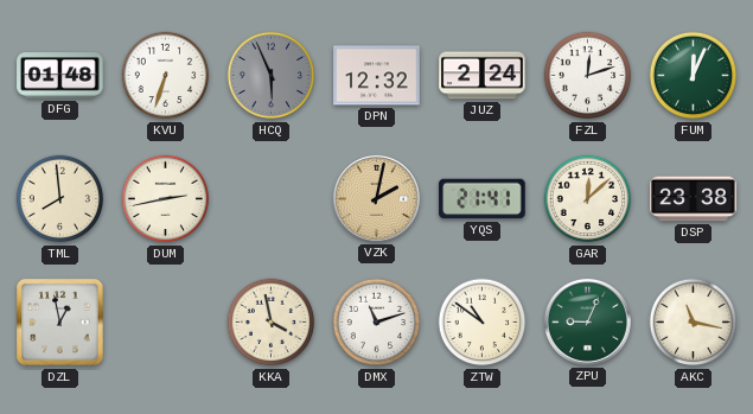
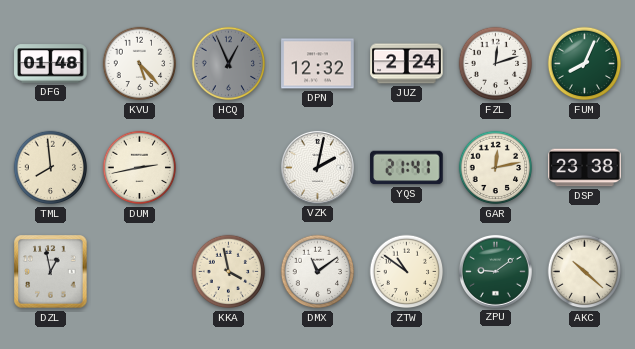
KVU: 6:33 -> 5:23
HCQ: 5:56 -> 12:56
FUM: 12:04 -> 8:04
VZK dial: champagne -> white
GAR: 12:08 -> 12:13
DMX: 11:12 -> 11:09
ZPU: 9:04 -> 9:09
AKC: 11:17 -> 10:22
